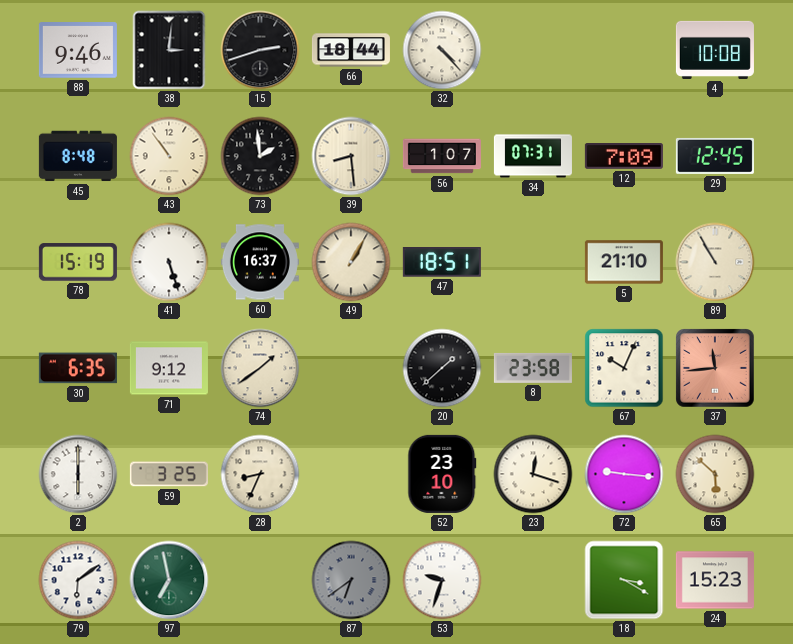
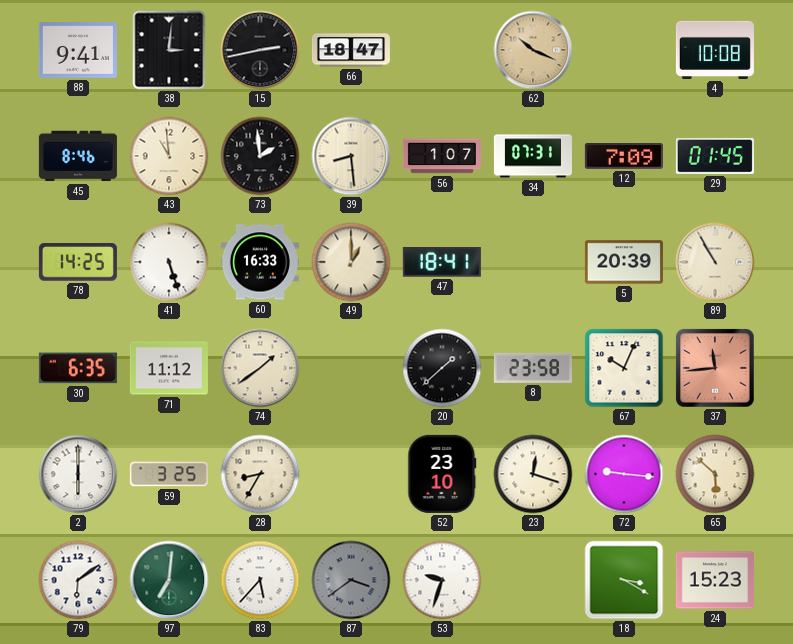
88: 9:46 -> 9:41
15: 2:42 -> 2:43
66: 18:44 -> 18:47
32: 4:23 -> none
62: none -> 10:19
45: 8:48 -> 8:46
43: 10:54 -> 10:59
29: 12:45 -> 01:45
78: 15:19 -> 14:25
60: 16:37 -> 16:33
49: 1:05 -> 1:00
47: 18:51 -> 18:41
5: 21:10 -> 20:39
71: 9:12 -> 11:12
28: 8:34 -> 8:35
97: 6:58 -> 7:01
83: none -> 5:37
87: 6:39 -> 3:39
